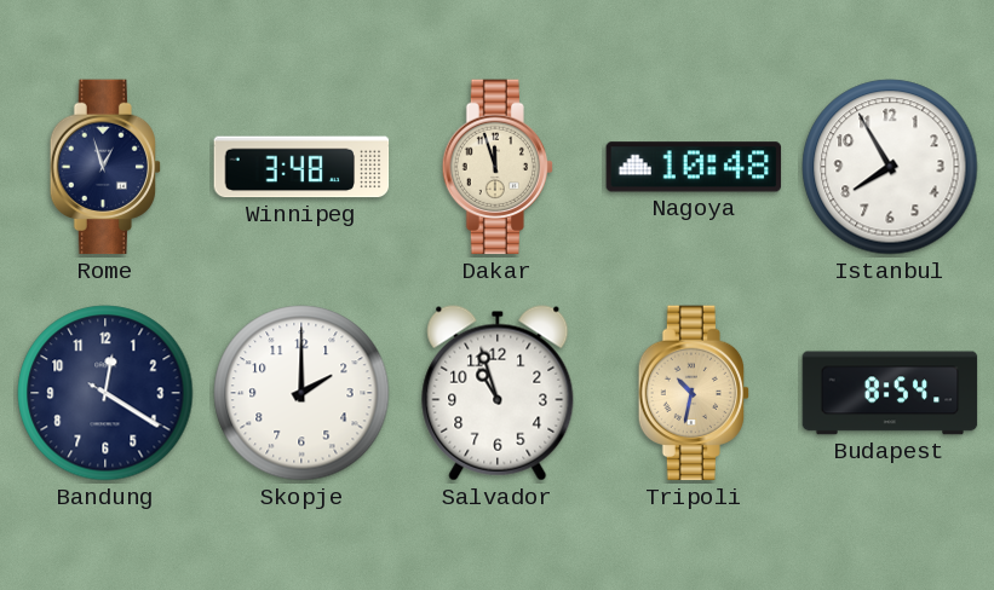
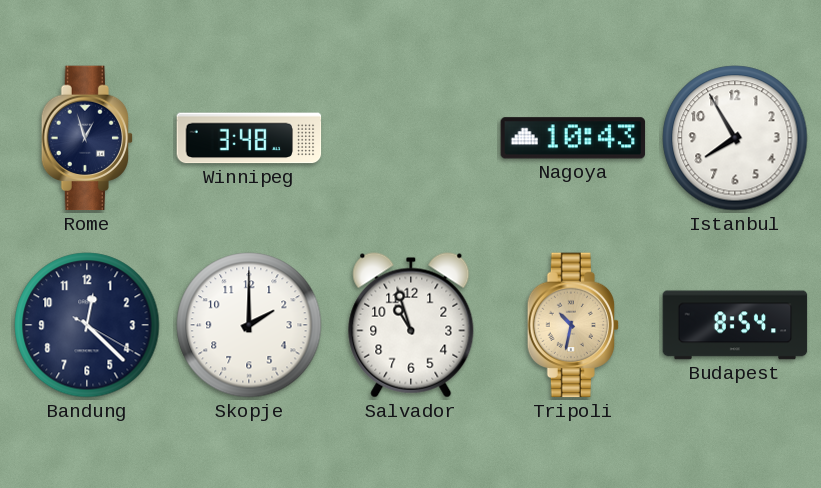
Dakar: 11:57 -> none
Nagoya: 10:48 -> 10:43
Bandung: 12:20 -> 12:22
